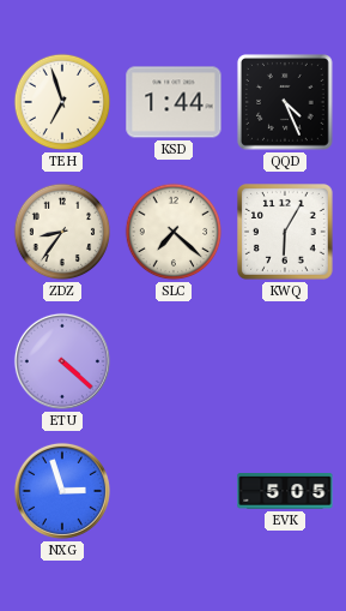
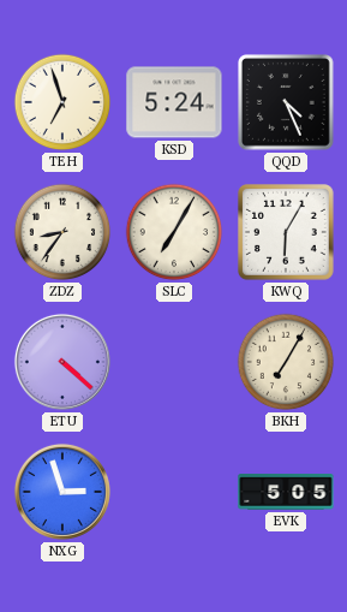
KSD: 1:44 -> 5:24
SLC: 7:22 -> 7:05
BKH: none -> 7:05
